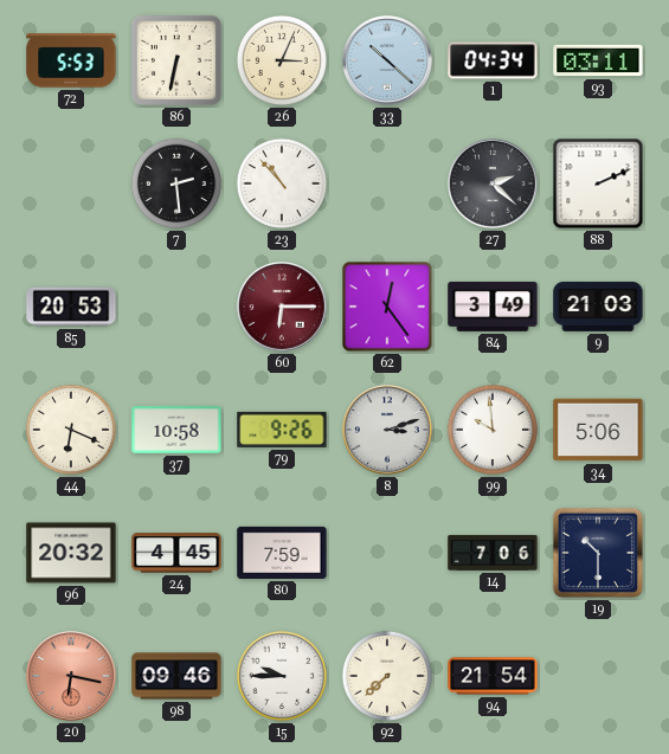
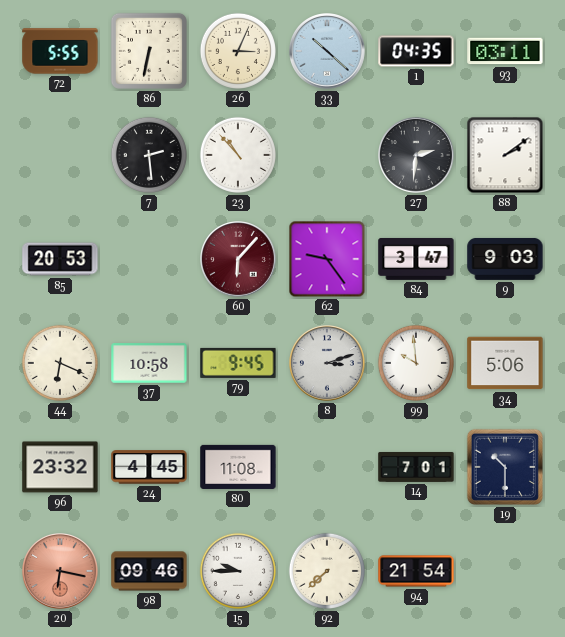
72: 5:53 -> 5:55
1: 04:34 -> 04:35
27: 2:22 -> 2:31
88: 2:11 -> 2:09
60: 6:15 -> 6:07
62: 12:24 -> 9:24
84: 3:49 -> 3:47
9: 21:03 -> 9:03
79: 9:26 -> 9:45
96: 20:32 -> 23:32
80: 7:59 -> 11:08
14: 7:06 -> 7:01
